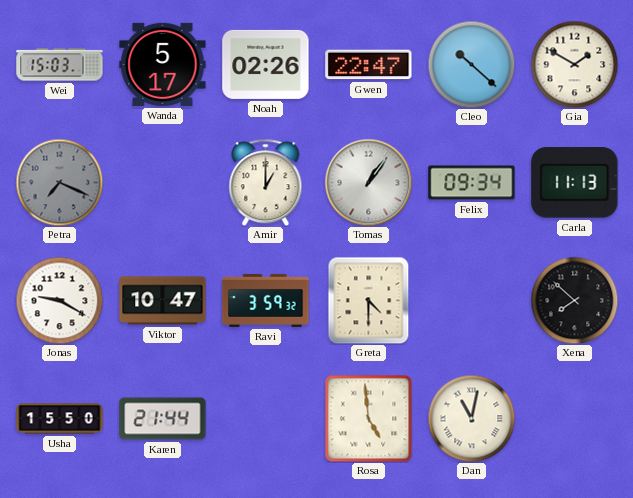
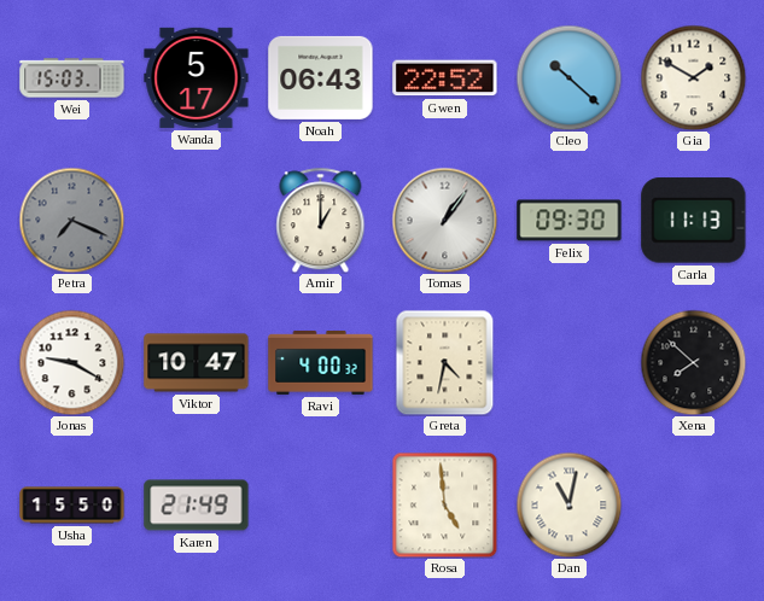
Noah: 02:26 -> 06:43
Gwen: 22:47 -> 22:52
Felix: 09:34 -> 09:30
Ravi: 3:59 -> 4:00
Greta: 4:30 -> 4:32
Karen: 21:44 -> 21:49
